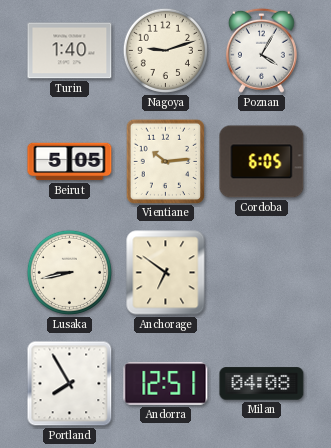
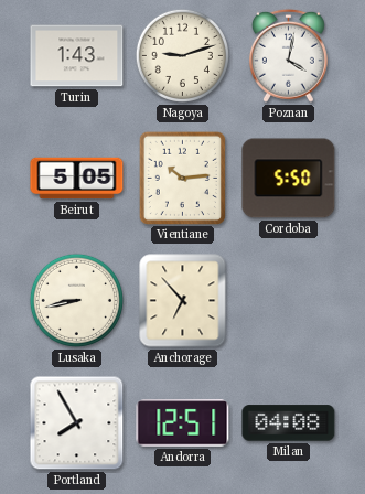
Turin: 1:40 -> 1:43
Poznan: 4:05 -> 4:02
Cordoba: 6:05 -> 5:50
Anchorage: 6:51 -> 6:53
